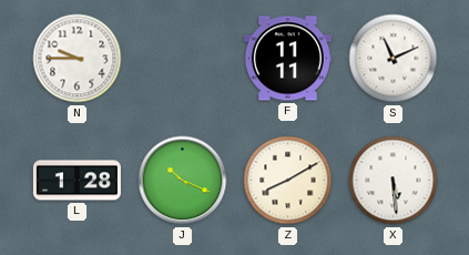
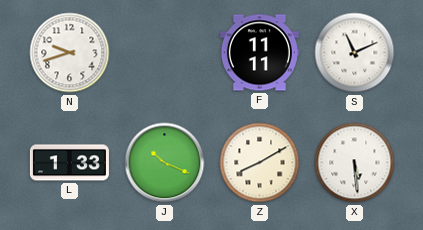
N: 9:45 -> 9:42
L: 1:28 -> 1:33
